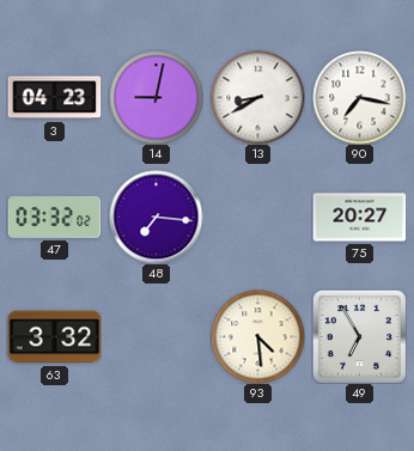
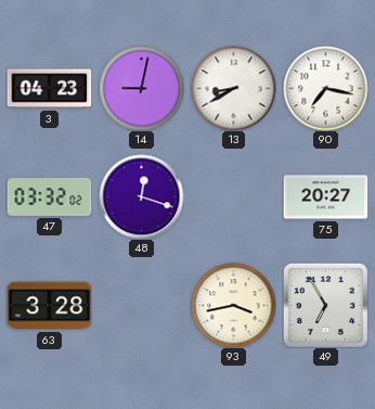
48: 7:16 -> 12:18
63: 3:32 -> 3:28
93: 4:29 -> 3:43
